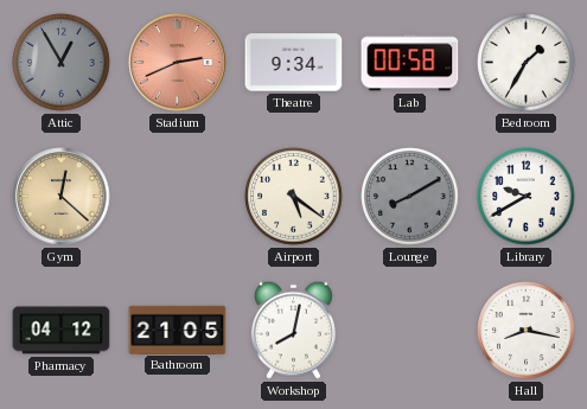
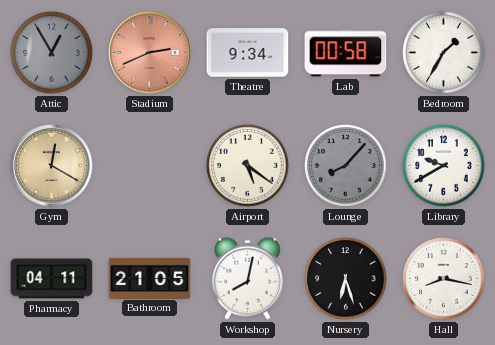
Gym: 12:22 -> 12:20
Lounge: 8:10 -> 8:07
Pharmacy: 04:12 -> 04:11
Nursery: none -> 6:27
